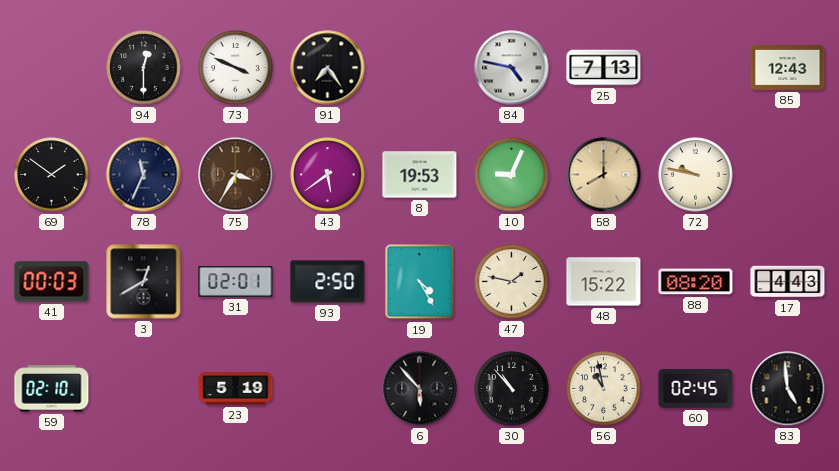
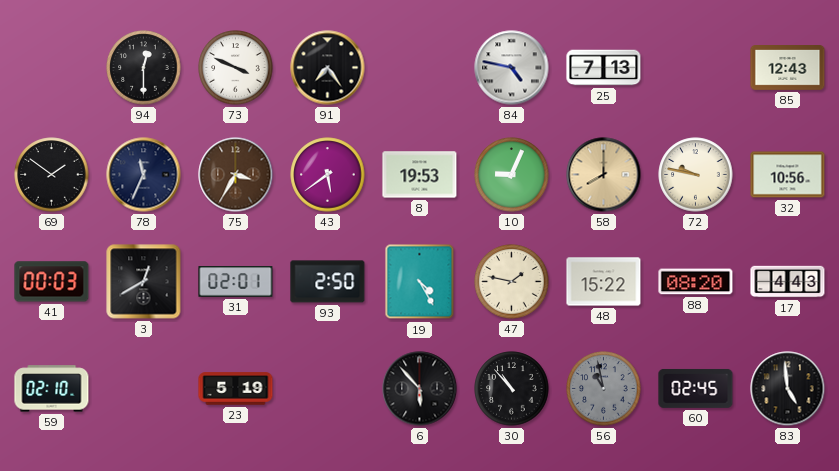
32: none -> 10:56
56 dial: cream -> grey
